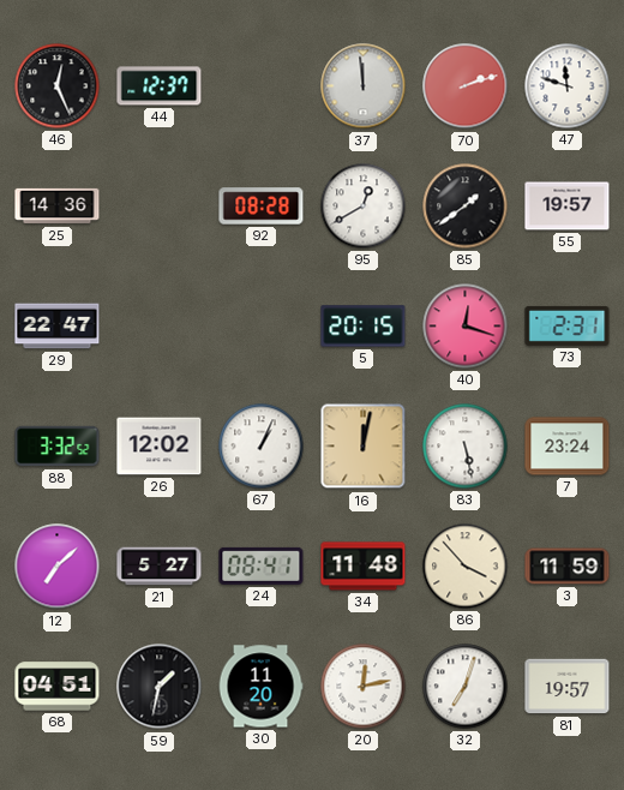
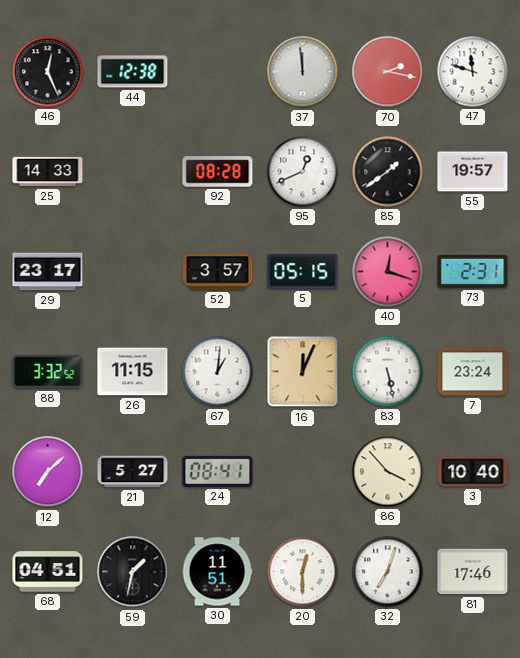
44: 12:37 -> 12:38
70: 2:12 -> 2:17
25: 14:36 -> 14:33
95: 12:40 -> 12:41
29: 22:47 -> 23:17
52: none -> 3:57
5: 20:15 -> 05:15
26: 12:02 -> 11:15
67: 1:04 -> 1:01
16: 12:02 -> 12:04
34: 11:48 -> none
3: 11:59 -> 10:40
30: 11:20 -> 11:51
20: 12:13 -> 12:30
81: 19:57 -> 17:46
